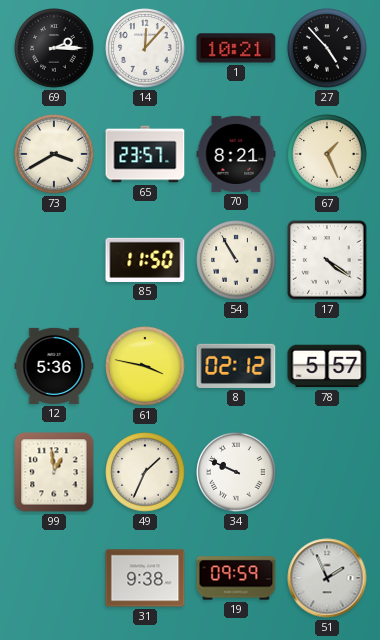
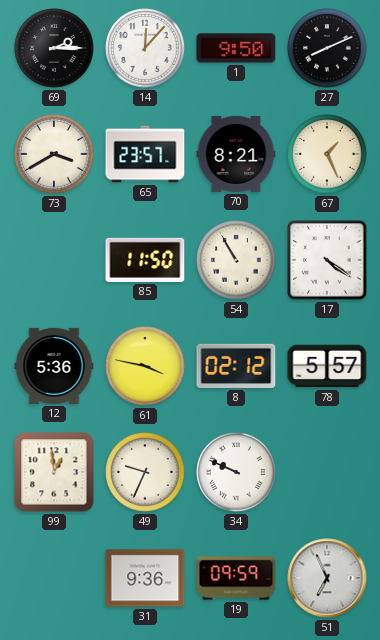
1: 10:21 -> 9:50
27: 4:53 -> 8:11
49: 1:34 -> 9:34
31: 9:38 -> 9:36
51: 1:56 -> 6:56
